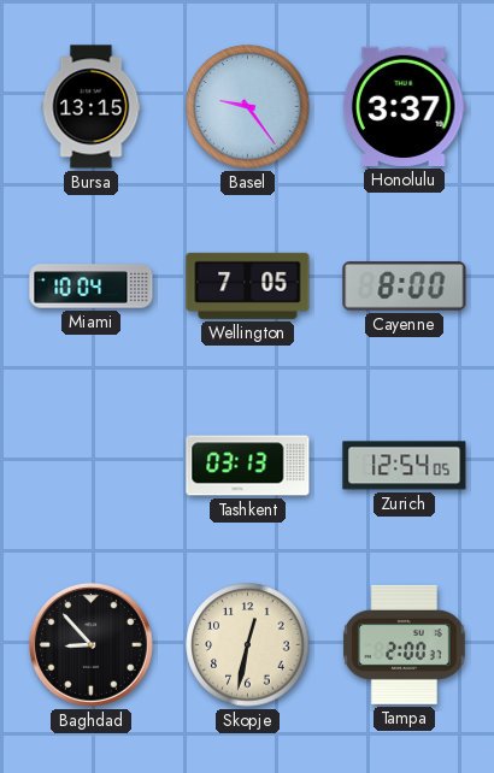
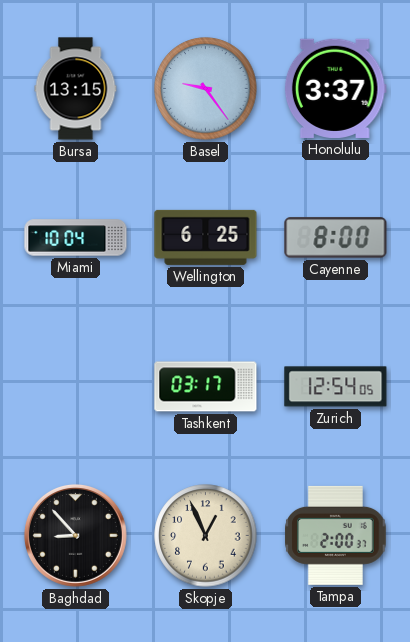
Wellington: 7:05 -> 6:25
Tashkent: 03:13 -> 03:17
Skopje: 12:32 -> 12:56
